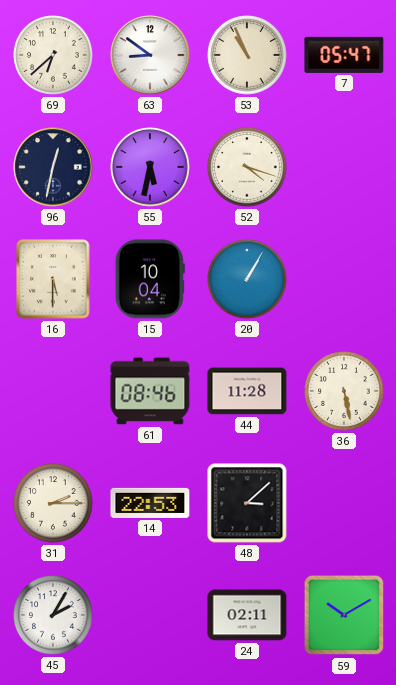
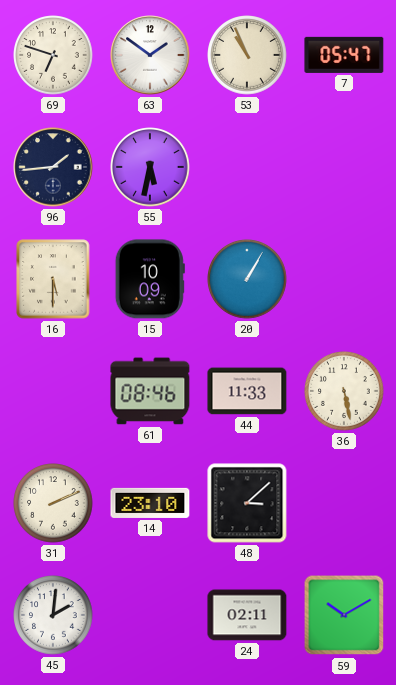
69: 6:38 -> 6:48
63: 8:51 -> 1:51
96: 12:32 -> 1:44
52: 4:18 -> none
15: 10:04 -> 10:09
44: 11:28 -> 11:33
31: 2:15 -> 2:11
14: 22:53 -> 23:10
45: 2:05 -> 2:01
